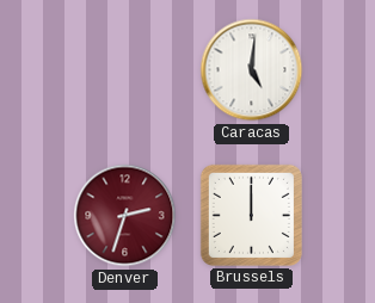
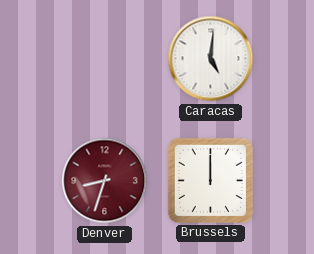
Denver: 2:33 -> 8:33
